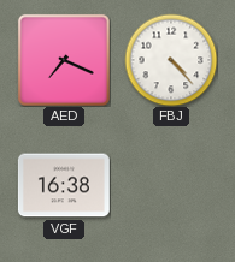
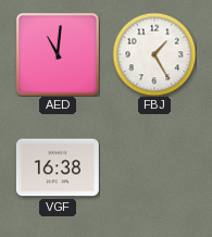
AED: 7:19 -> 11:01
FBJ: 4:23 -> 1:25
